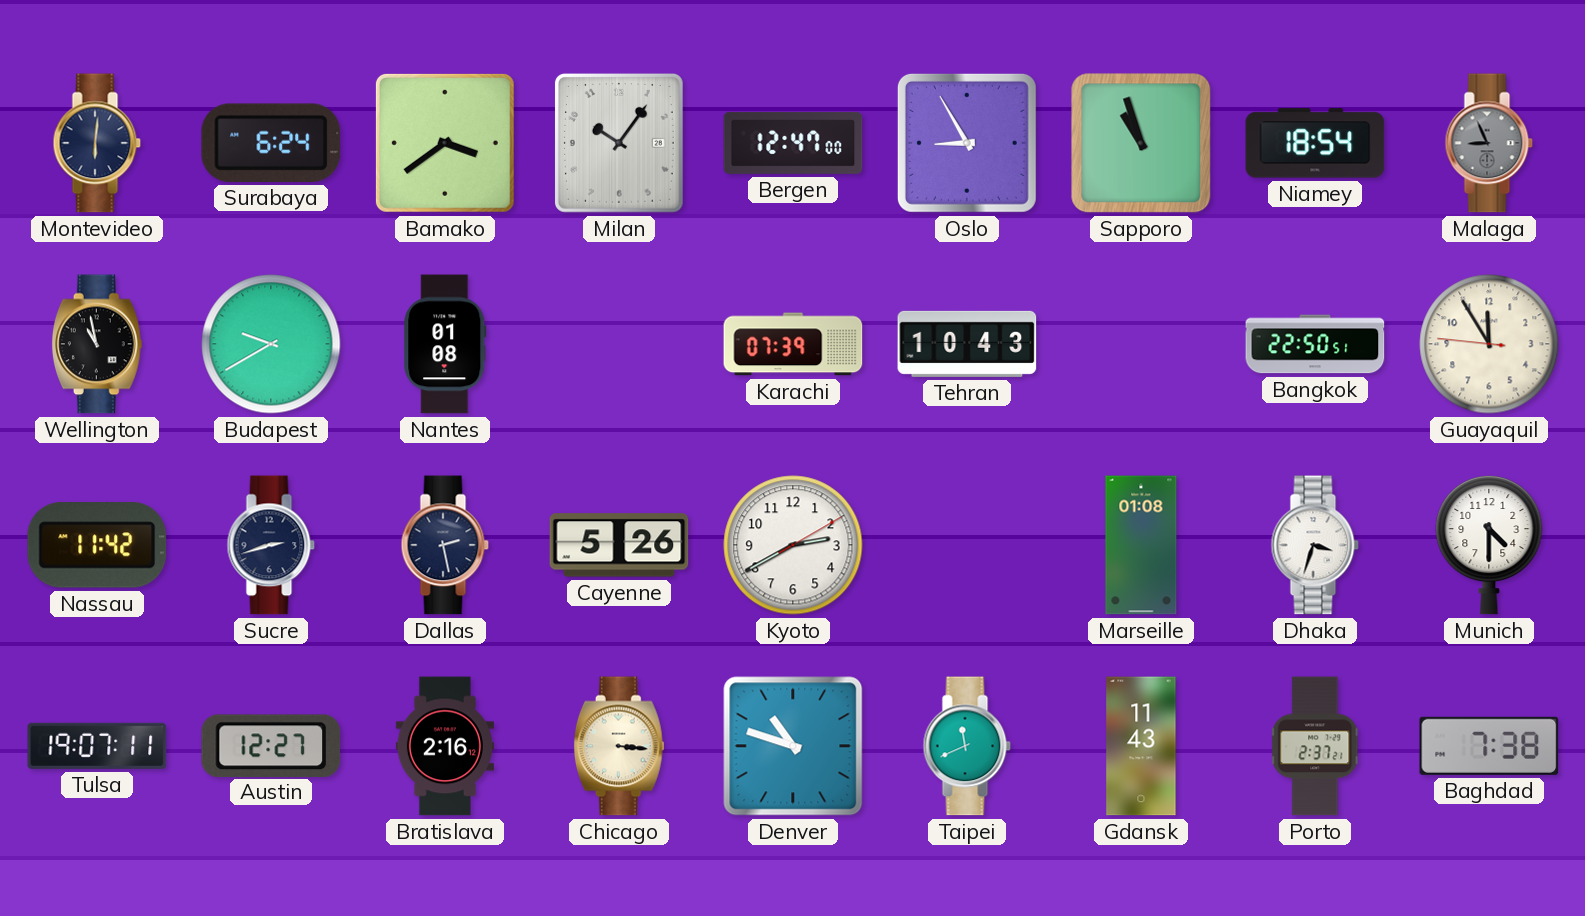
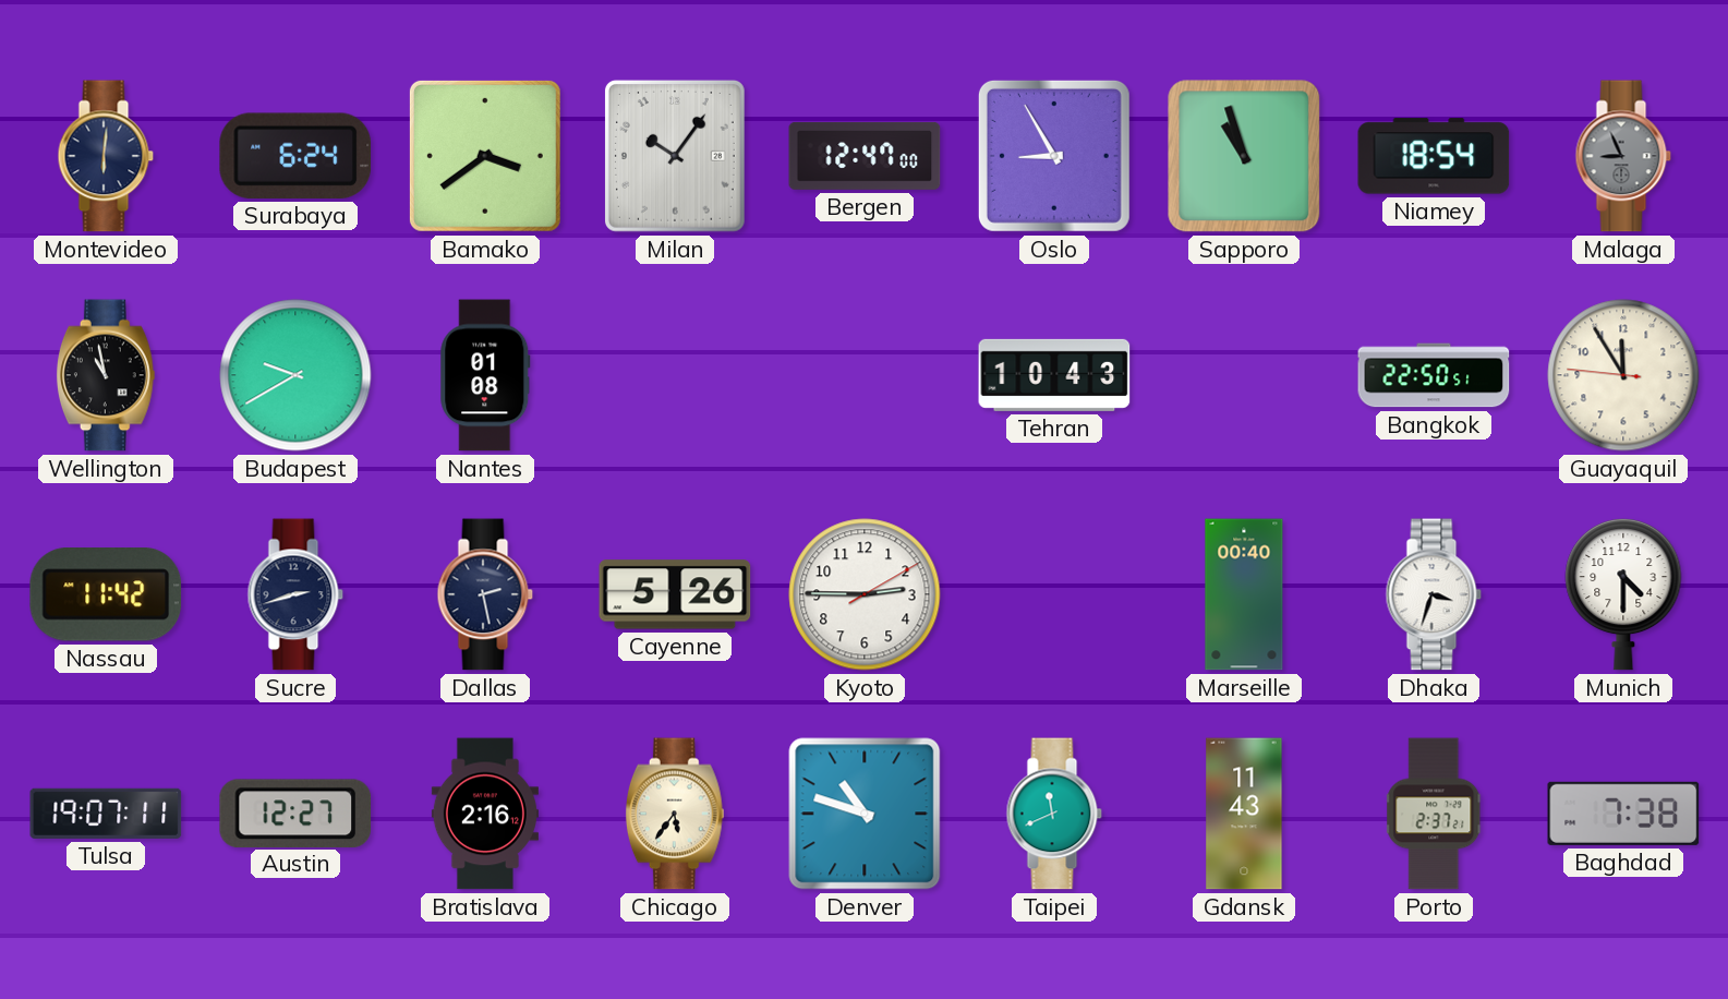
Karachi: 07:39 -> none
Kyoto: 2:40 -> 2:45
Marseille: 01:08 -> 00:40
Chicago: 3:16 -> 5:36
